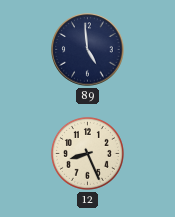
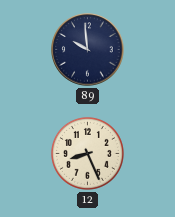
89: 4:59 -> 9:59
